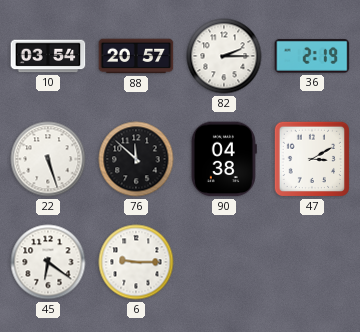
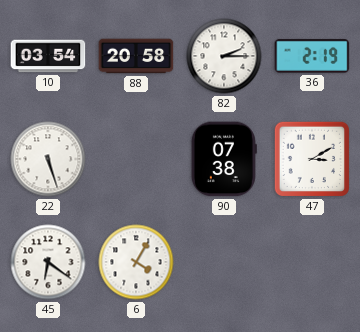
88: 20:57 -> 20:58
76: 11:52 -> none
90: 04:38 -> 07:38
6: 9:15 -> 4:05
